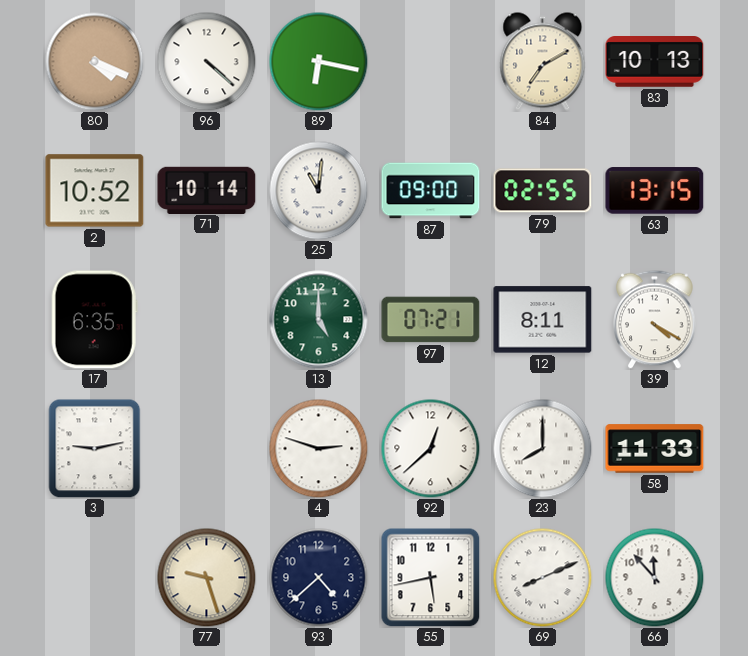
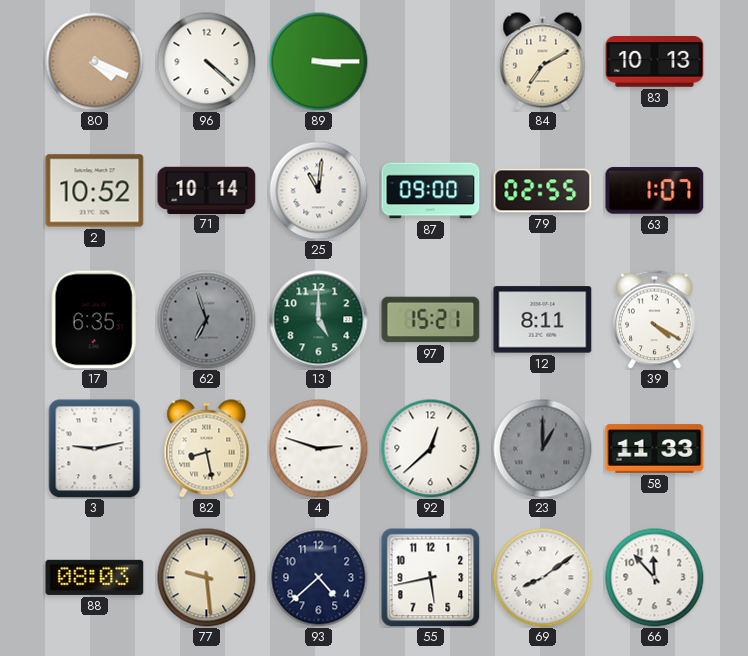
89: 6:17 -> 3:15
63: 13:15 -> 1:07
62: none -> 6:57
97: 07:21 -> 15:21
82: none -> 8:28
23: 8:00 -> 1:00
23 dial: white -> grey
88: none -> 08:03
77: 9:27 -> 9:29
69: 8:11 -> 8:09
